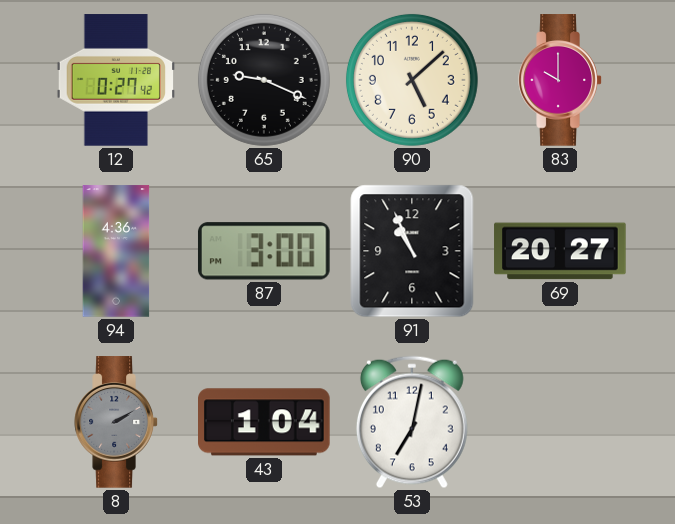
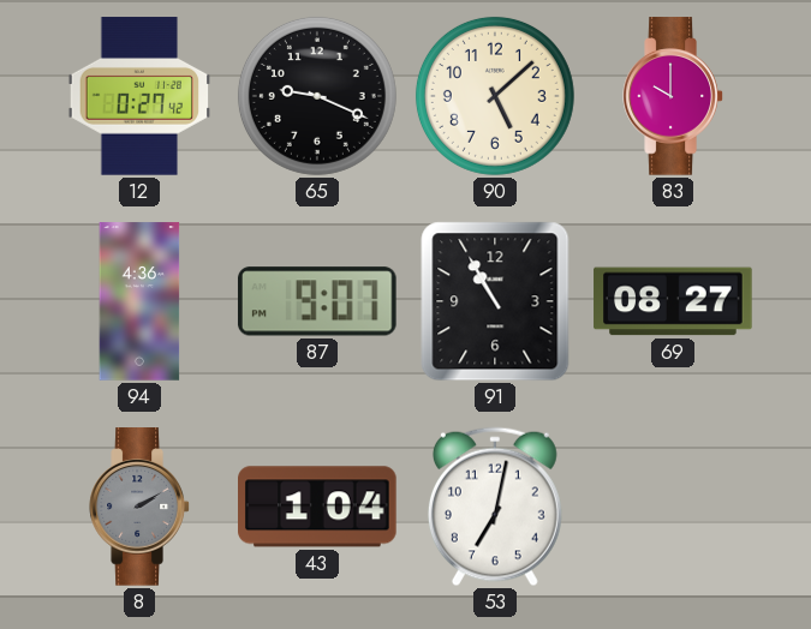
87: 3:00 -> 9:07
91: 10:56 -> 10:55
69: 20:27 -> 08:27
